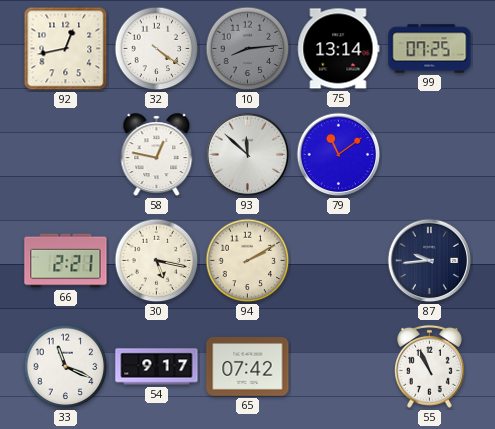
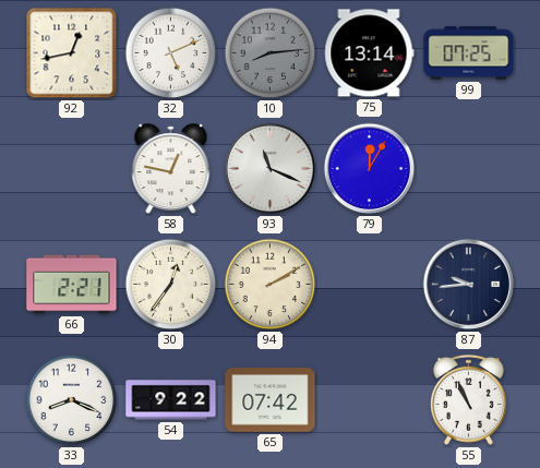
32: 4:21 -> 5:11
93: 11:52 -> 11:19
79: 11:09 -> 12:05
30: 5:17 -> 12:36
33: 11:19 -> 8:19
54: 9:17 -> 9:22
